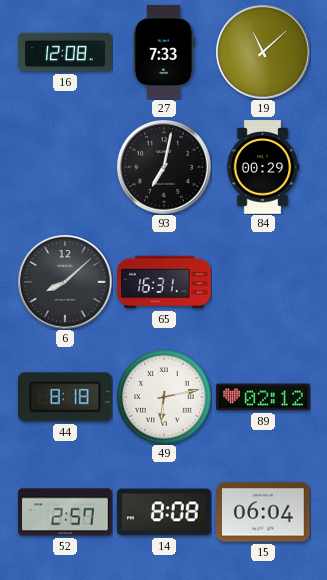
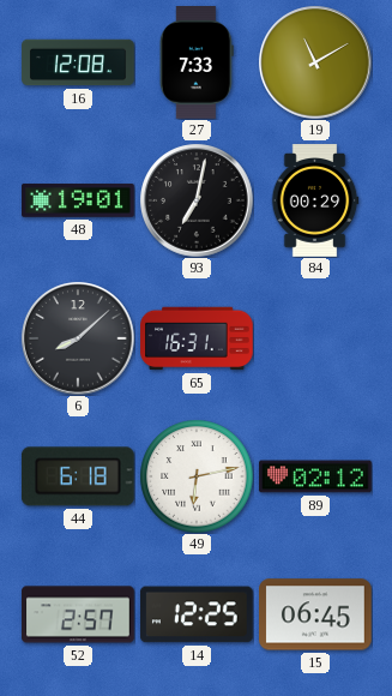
19: 11:08 -> 11:10
48: none -> 19:01
44: 8:18 -> 6:18
14: 8:08 -> 12:25
15: 06:04 -> 06:45
